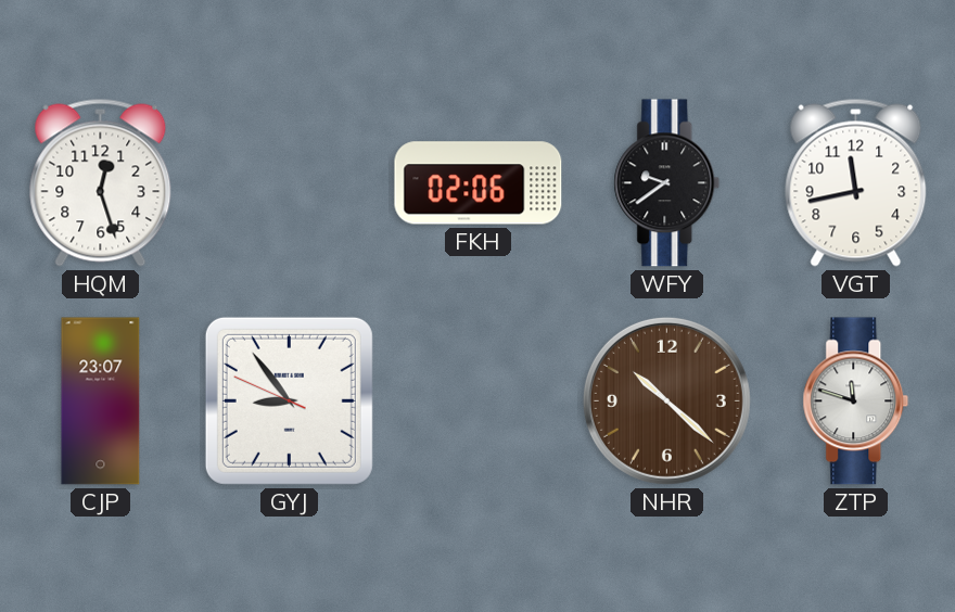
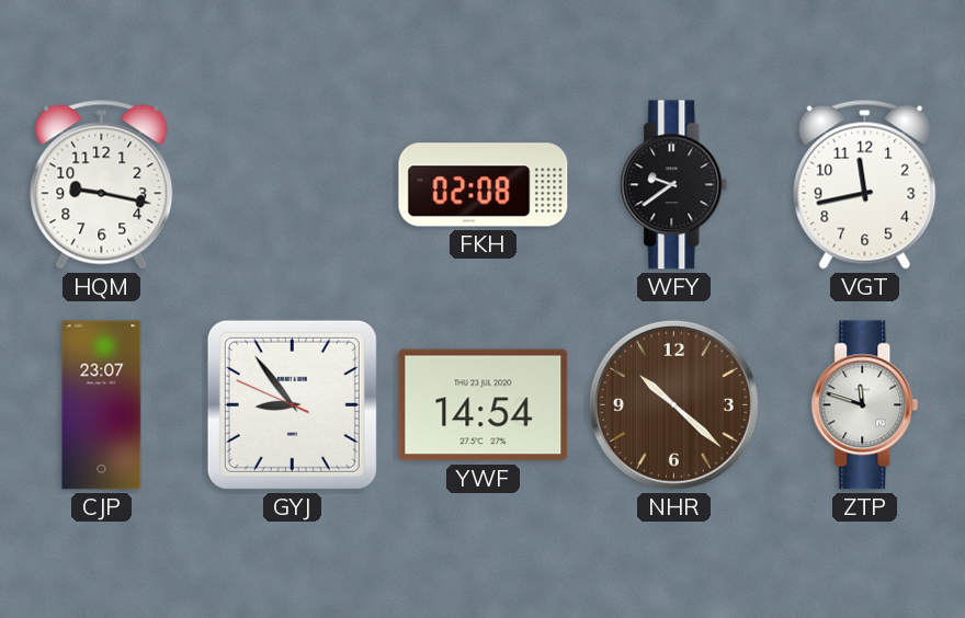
HQM: 12:27 -> 9:17
FKH: 02:06 -> 02:08
YWF: none -> 14:54
